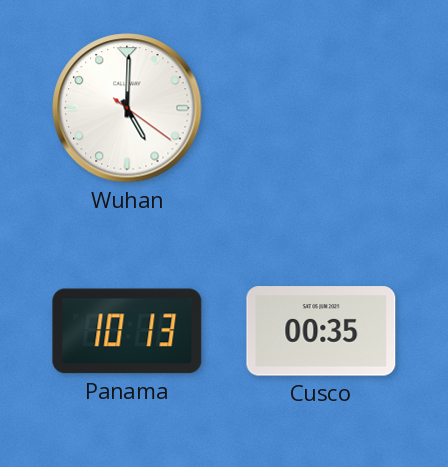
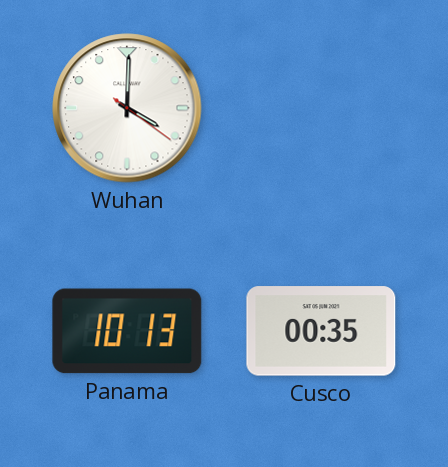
Wuhan: 5:00 -> 4:00
